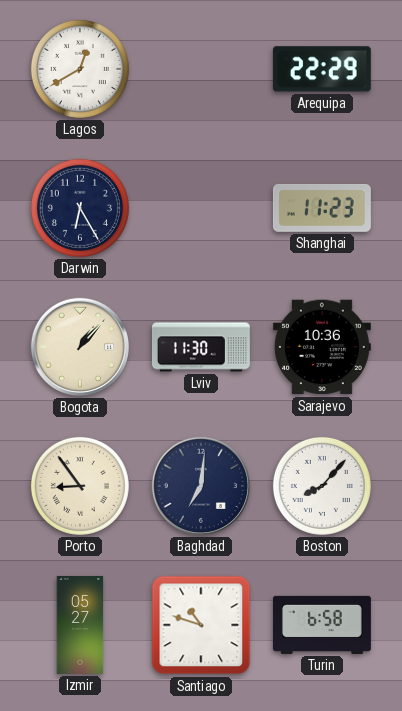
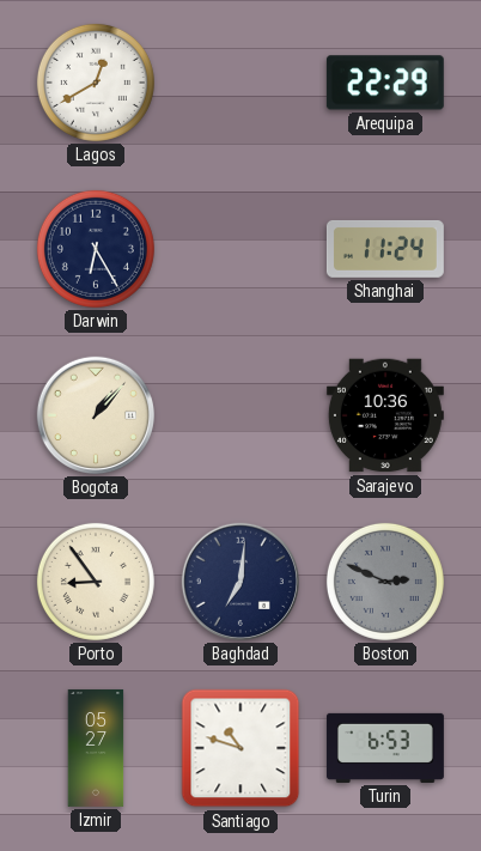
Shanghai: 11:23 -> 11:24
Lviv: 11:30 -> none
Boston: 8:07 -> 2:49
Boston dial: white -> grey
Turin: 6:58 -> 6:53
